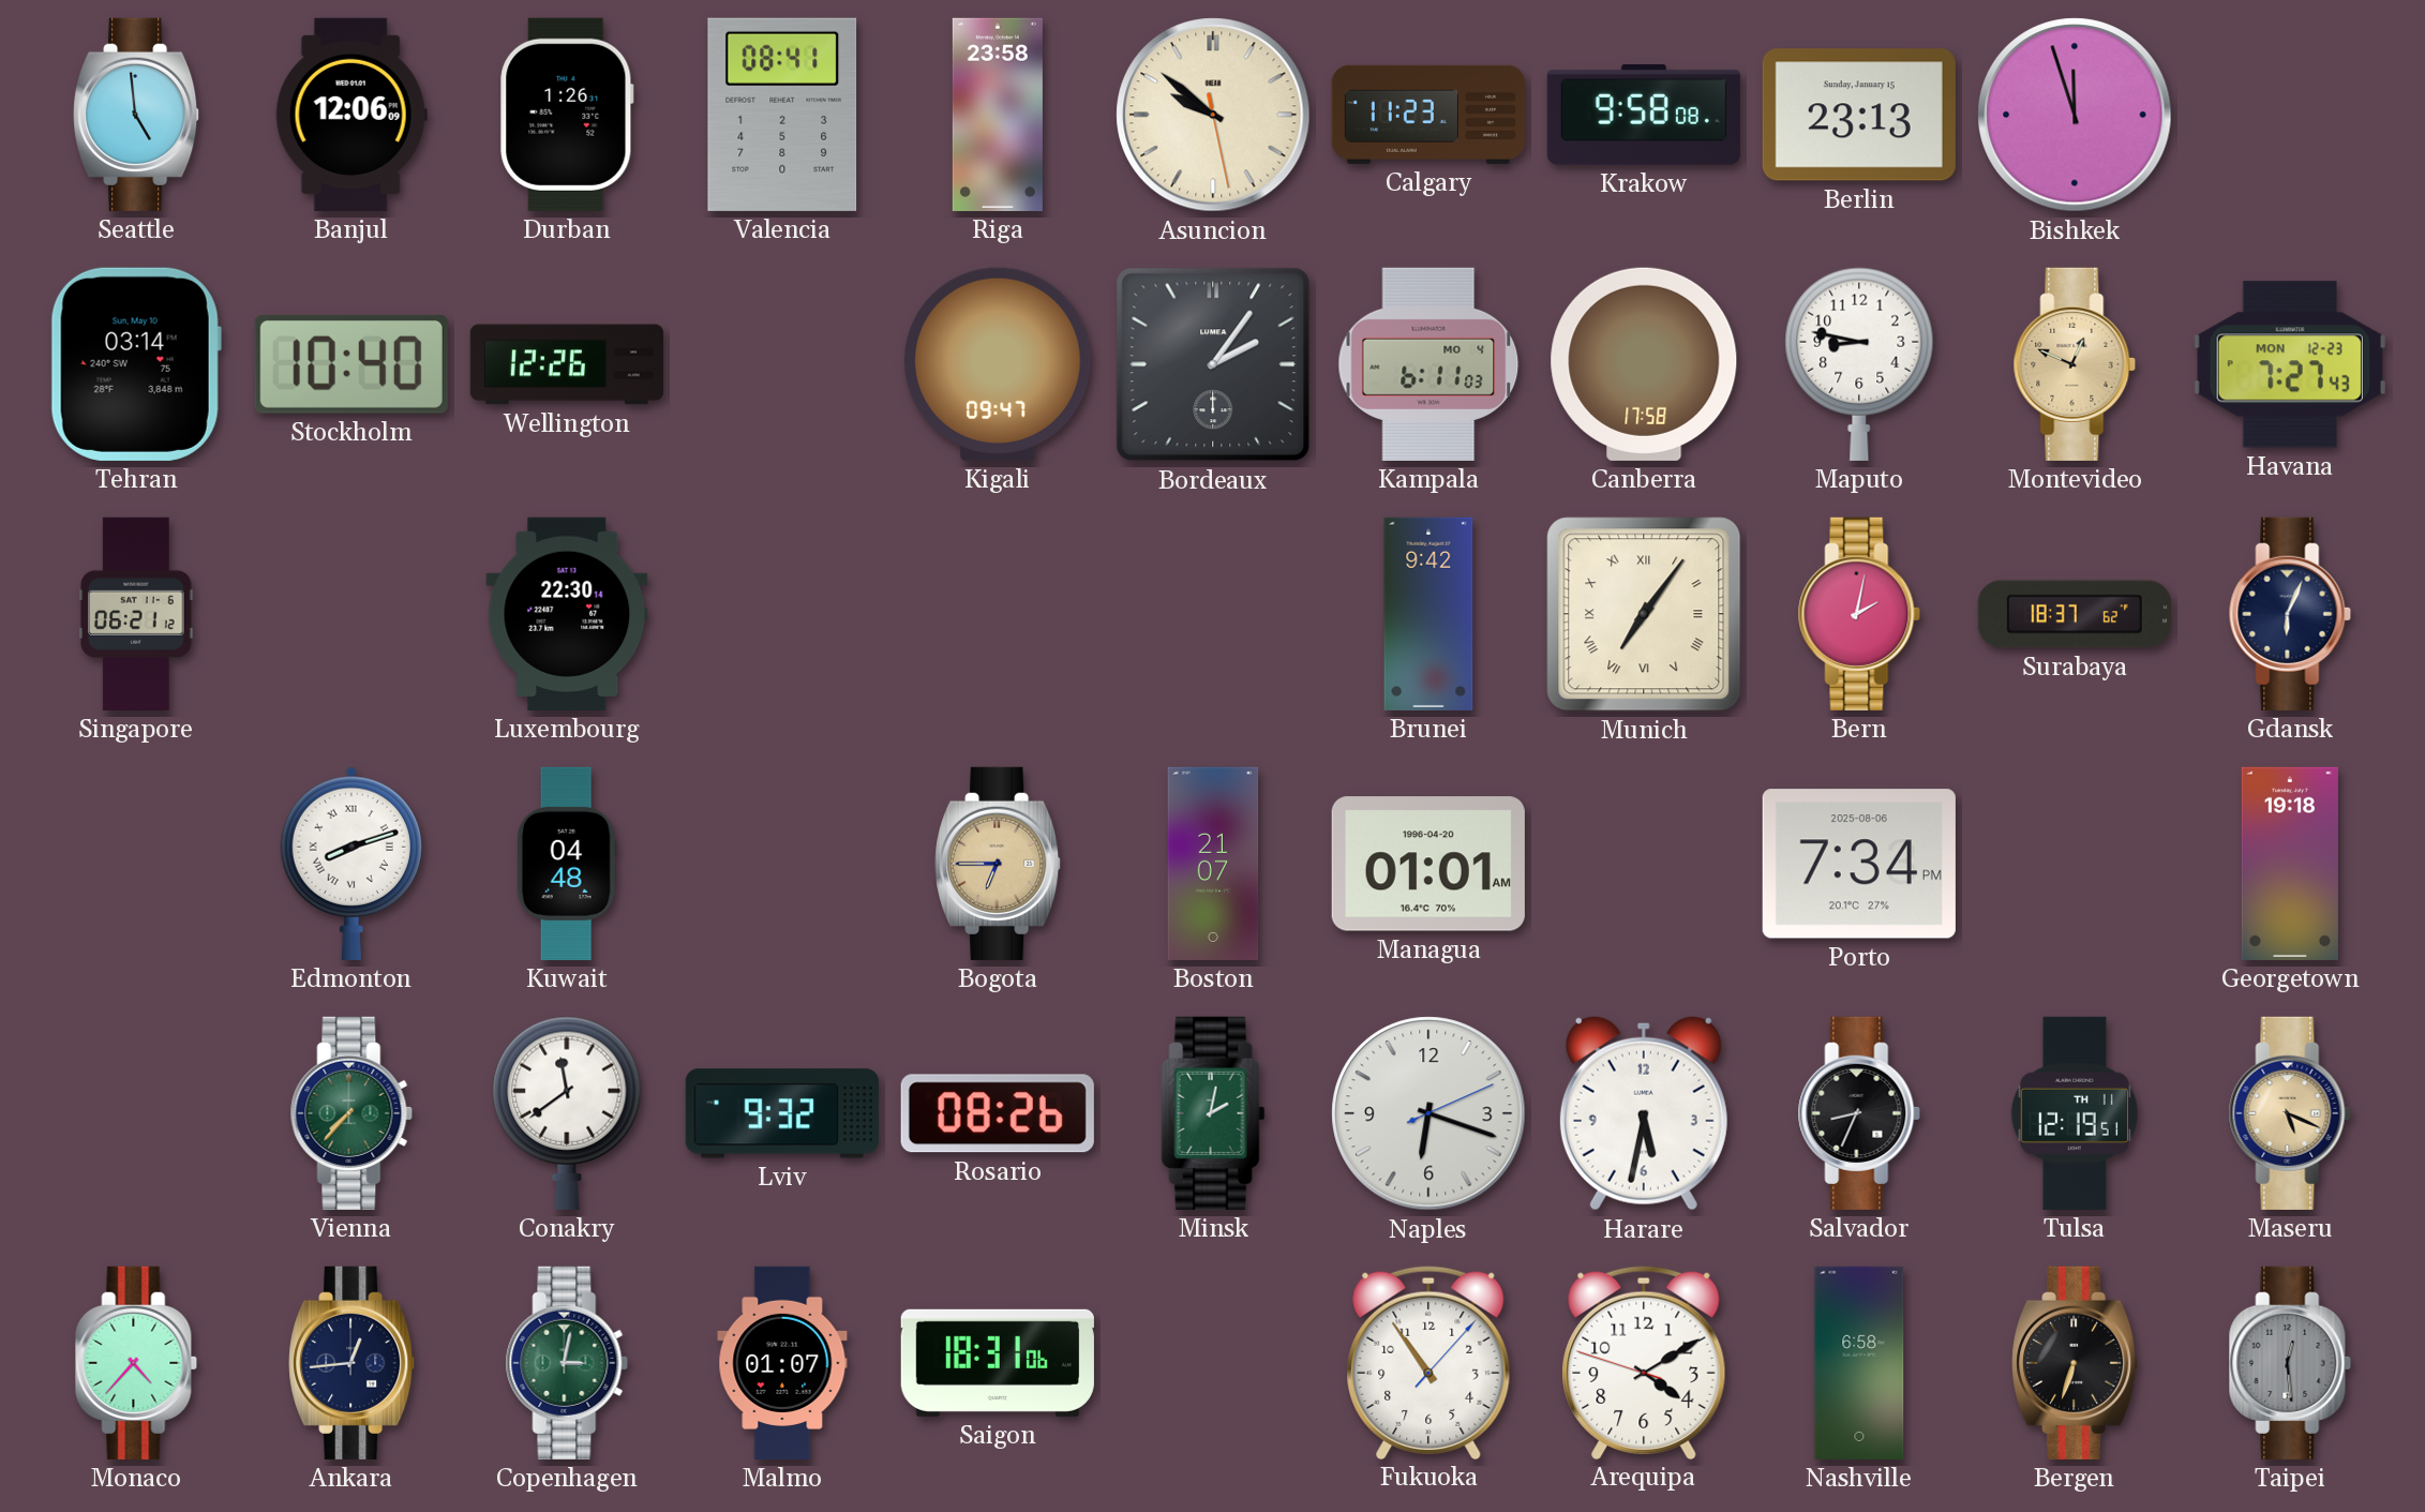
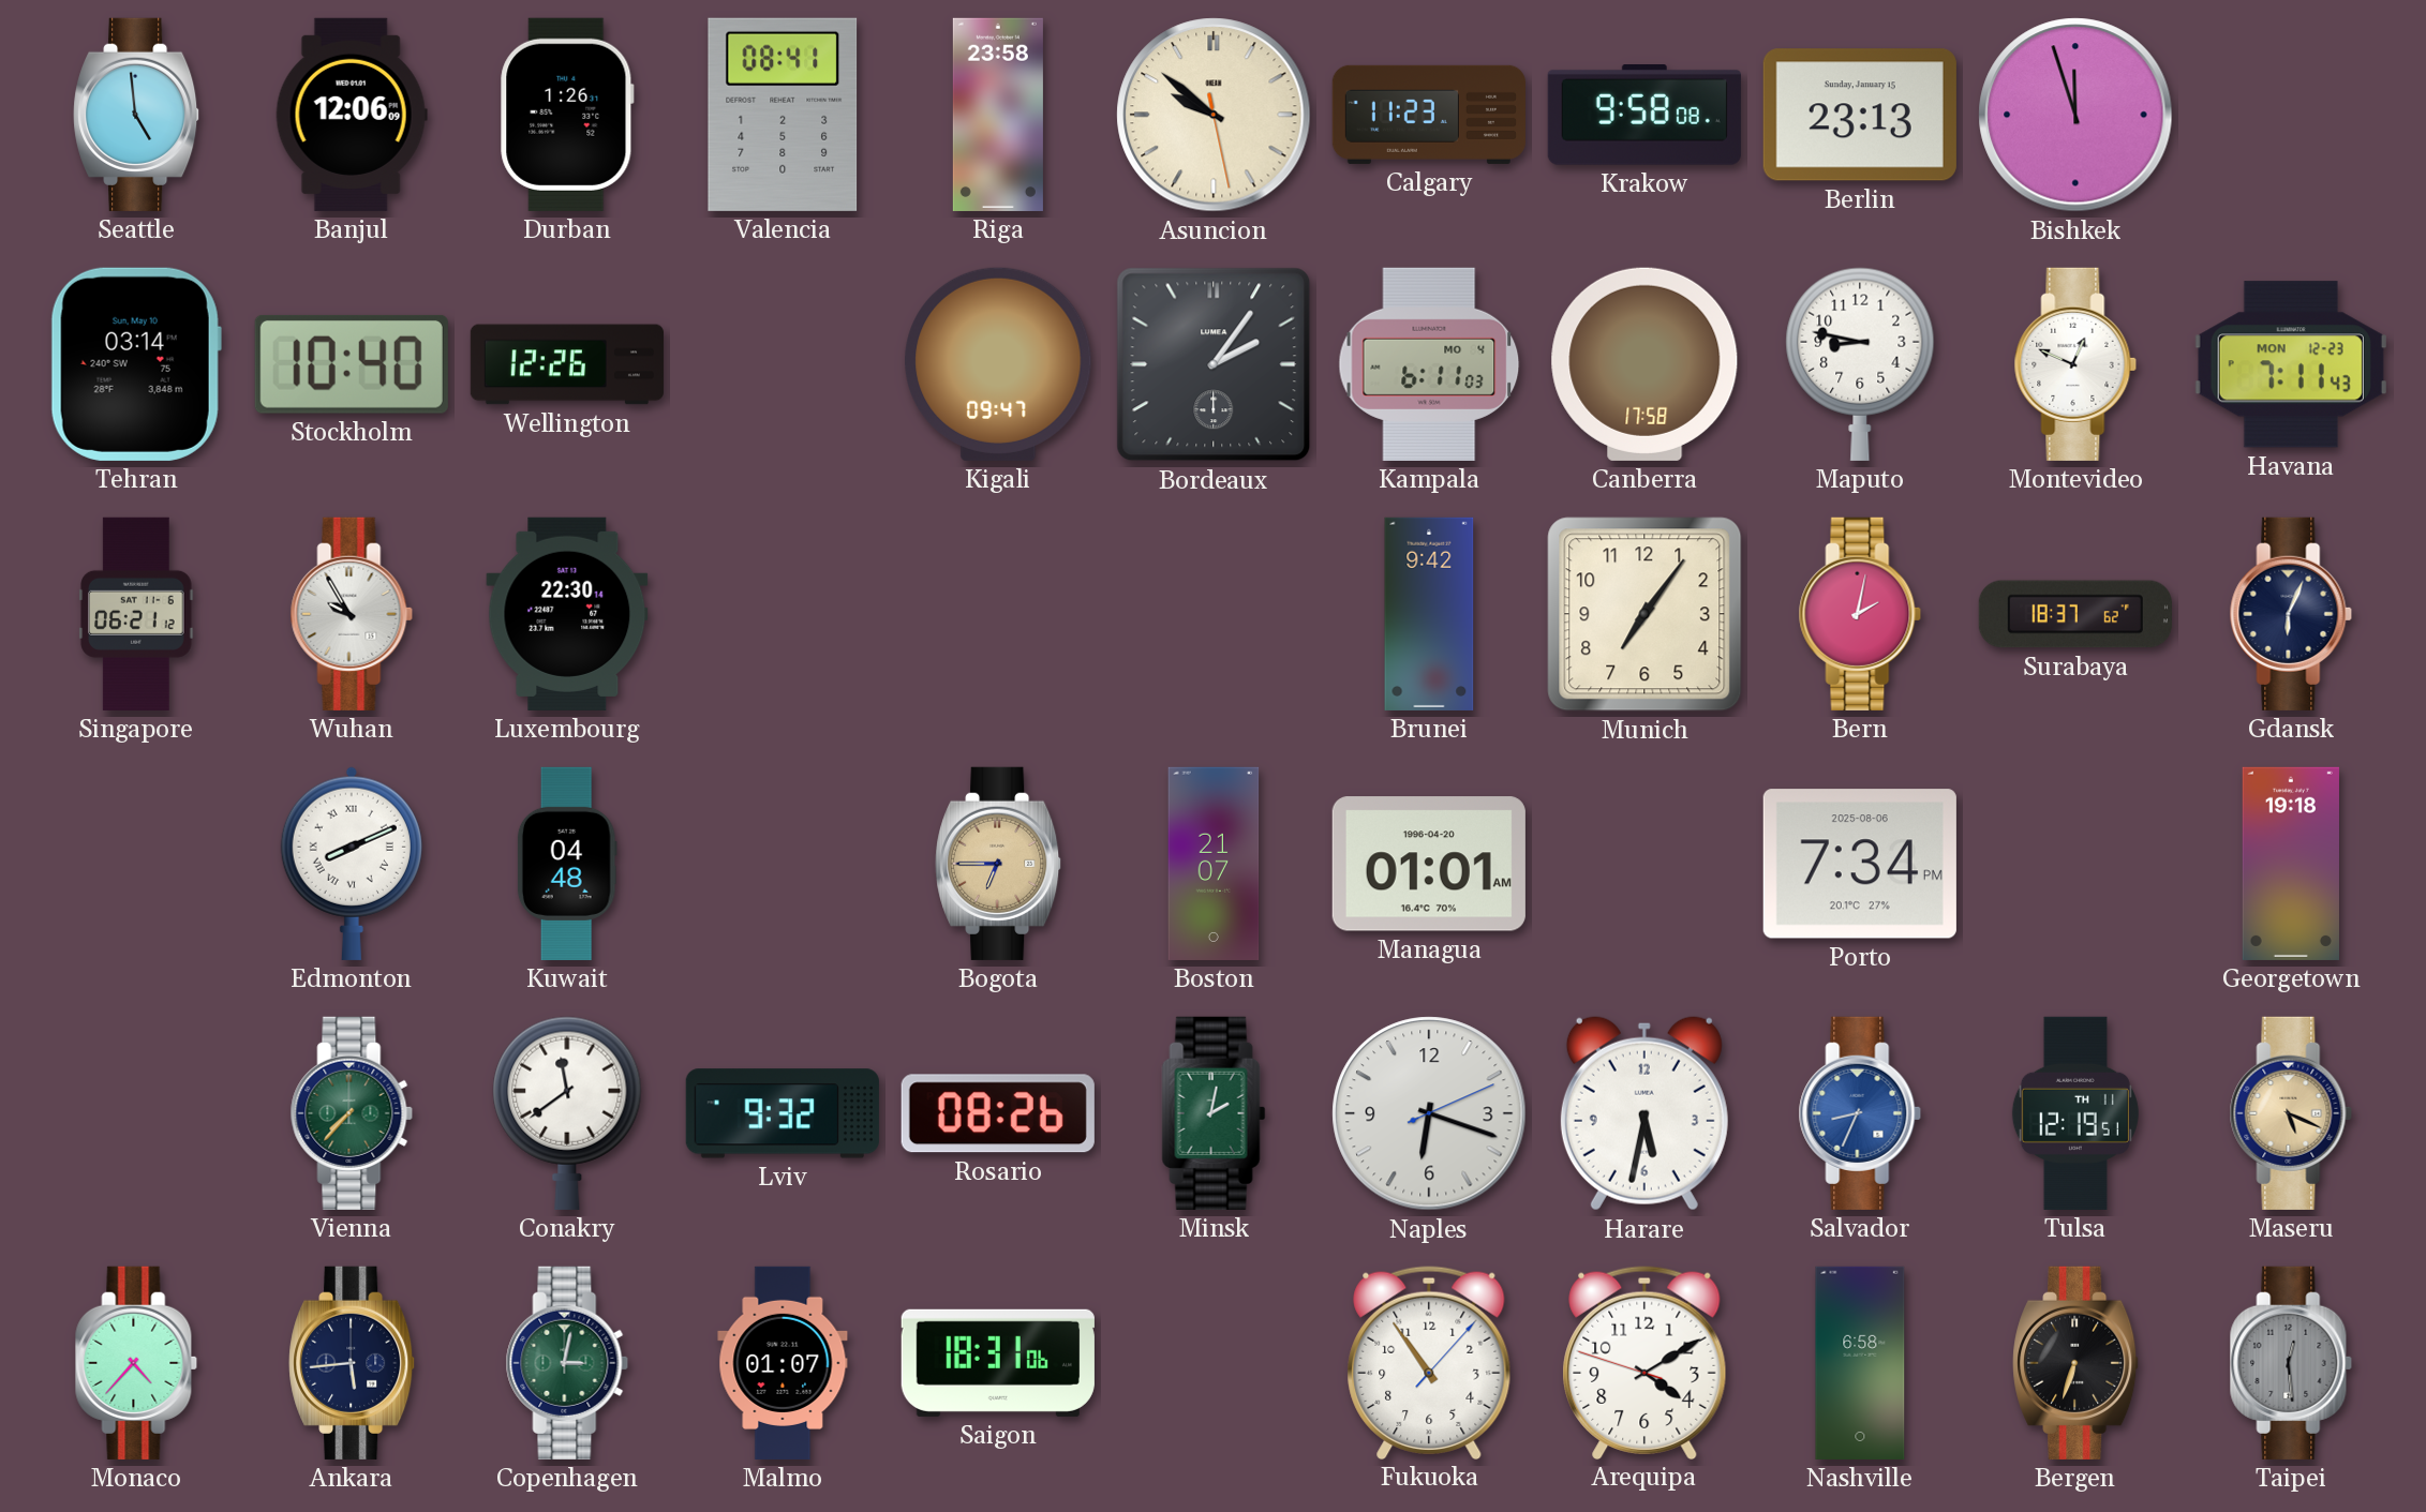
Montevideo dial: champagne -> white
Havana: 7:27 -> 7:11
Wuhan: none -> 9:55
Munich numerals: Roman -> Arabic
Edmonton: 8:12 -> 8:11
Salvador dial: black -> blue
Ankara: 12:44 -> 5:44
